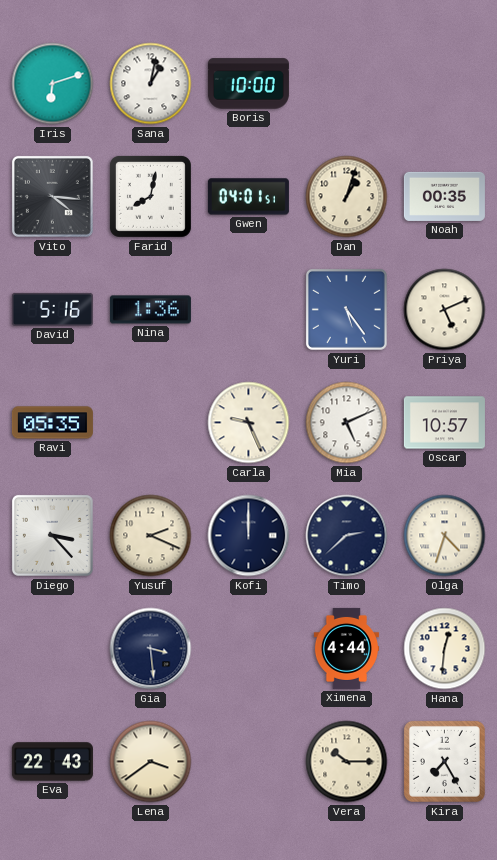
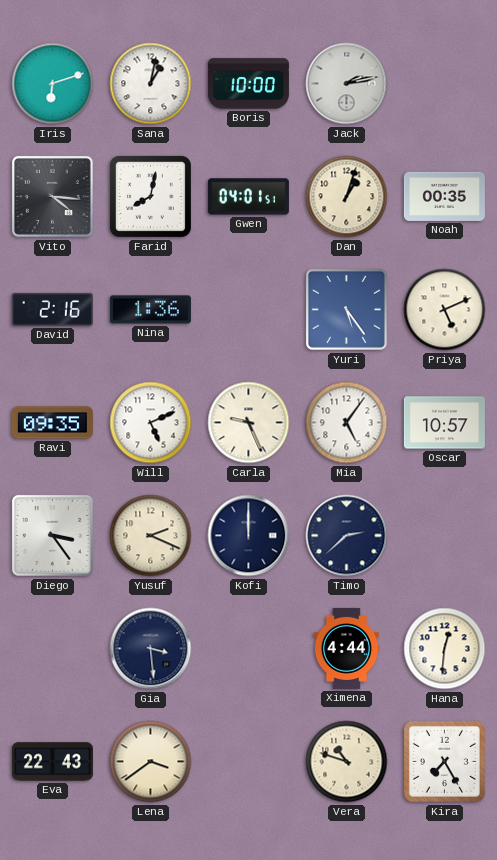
Jack: none -> 2:13
David: 5:16 -> 2:16
Ravi: 05:35 -> 09:35
Will: none -> 5:11
Mia: 5:11 -> 5:06
Diego: 3:23 -> 3:24
Olga: 4:33 -> none
Vera: 10:15 -> 10:48
